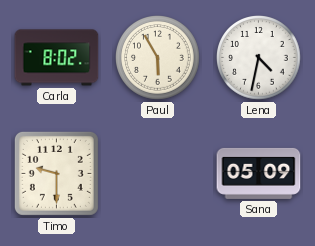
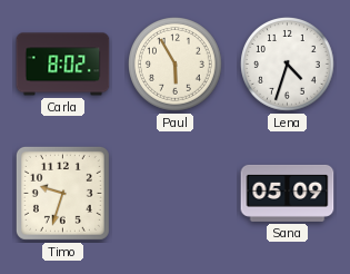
Lena: 4:32 -> 4:33
Timo: 9:30 -> 9:33
